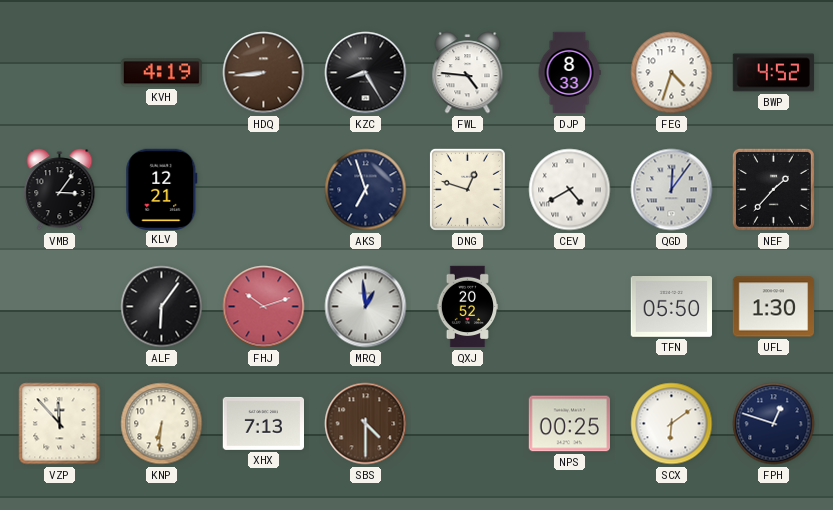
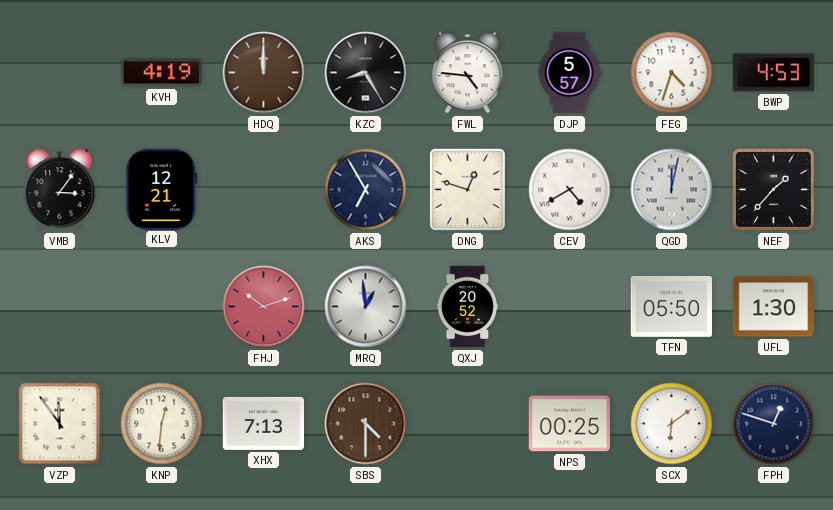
HDQ: 8:44 -> 12:00
DJP: 8:33 -> 5:57
BWP: 4:52 -> 4:53
AKS: 6:57 -> 6:55
QGD: 12:06 -> 12:02
ALF: 6:06 -> none
VZP: 11:53 -> 11:54
KNP: 6:31 -> 12:31
